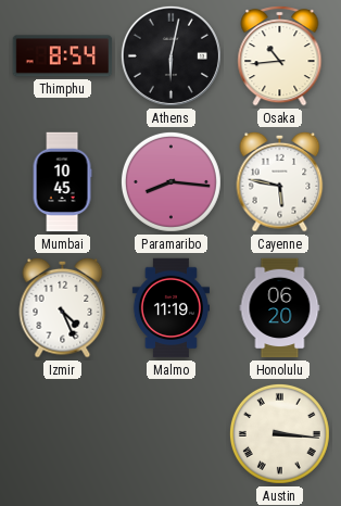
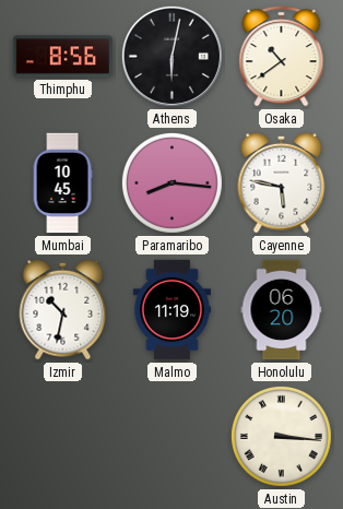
Thimphu: 8:54 -> 8:56
Osaka: 10:44 -> 10:39
Izmir: 4:26 -> 10:32
